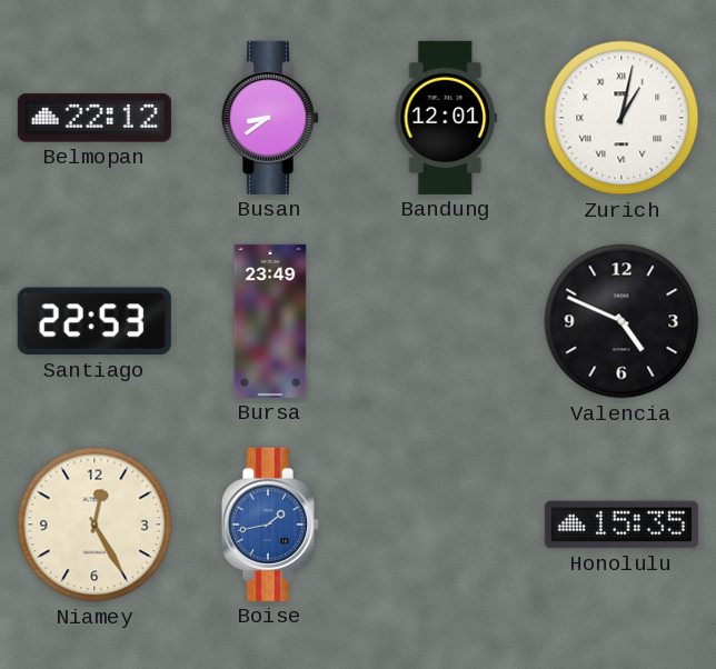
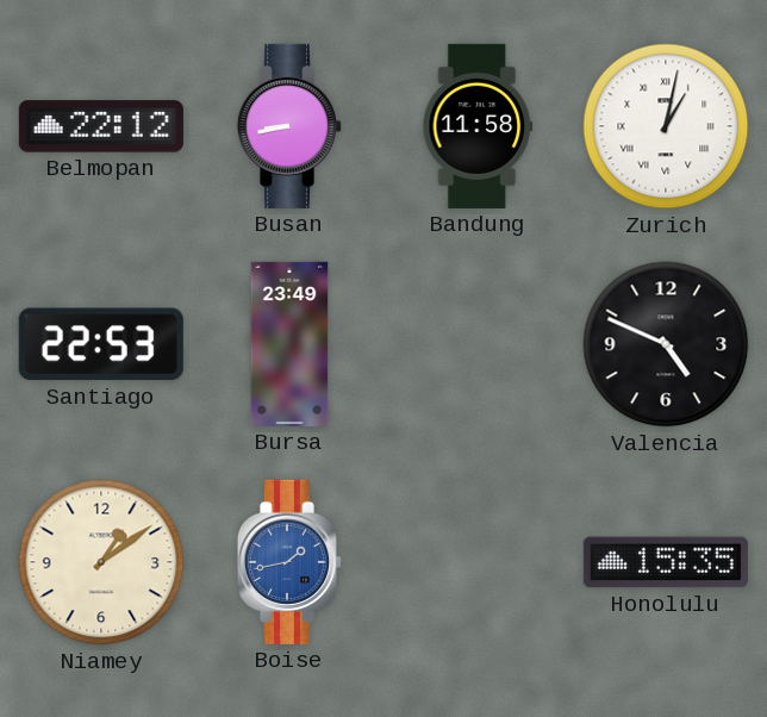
Busan: 8:39 -> 8:43
Bandung: 12:01 -> 11:58
Niamey: 12:25 -> 1:09
